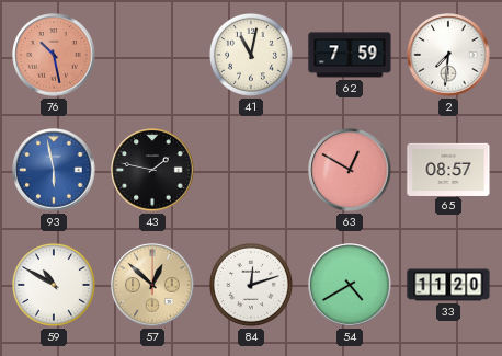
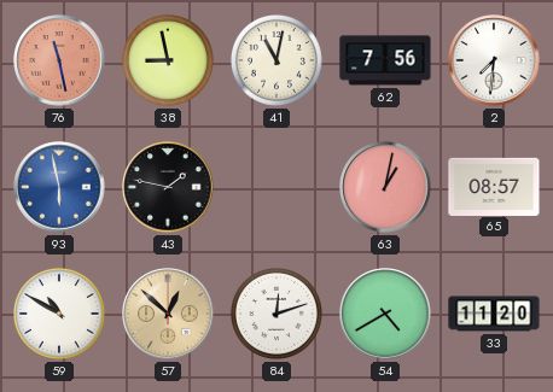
76: 10:28 -> 11:28
38: none -> 8:58
62: 7:59 -> 7:56
63: 12:50 -> 1:02
